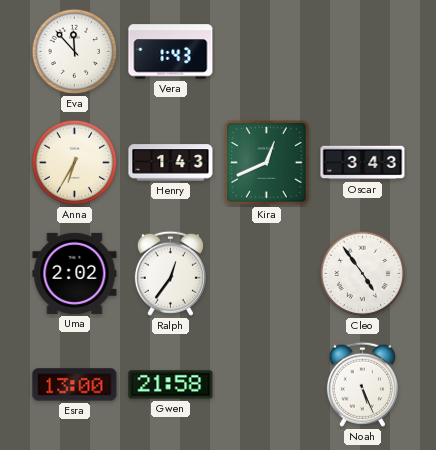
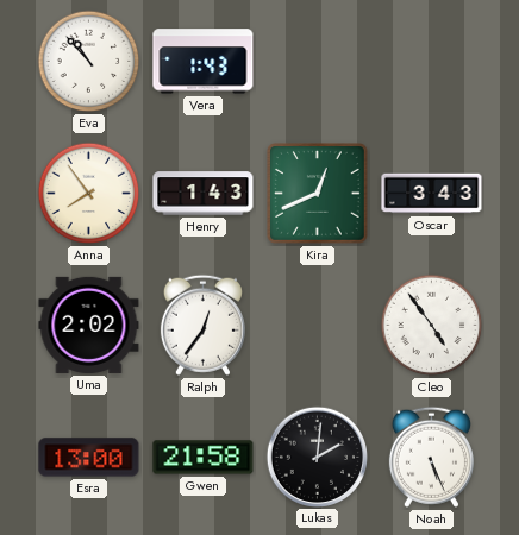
Eva: 11:53 -> 10:53
Anna: 6:35 -> 7:54
Lukas: none -> 2:01
